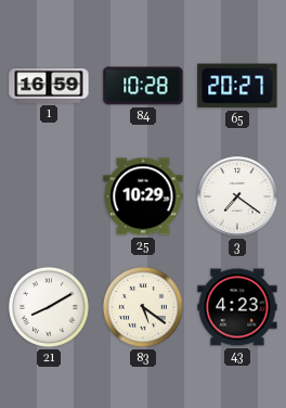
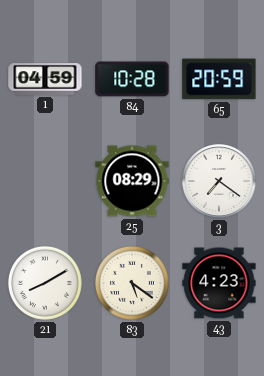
1: 16:59 -> 04:59
65: 20:27 -> 20:59
25: 10:29 -> 08:29
